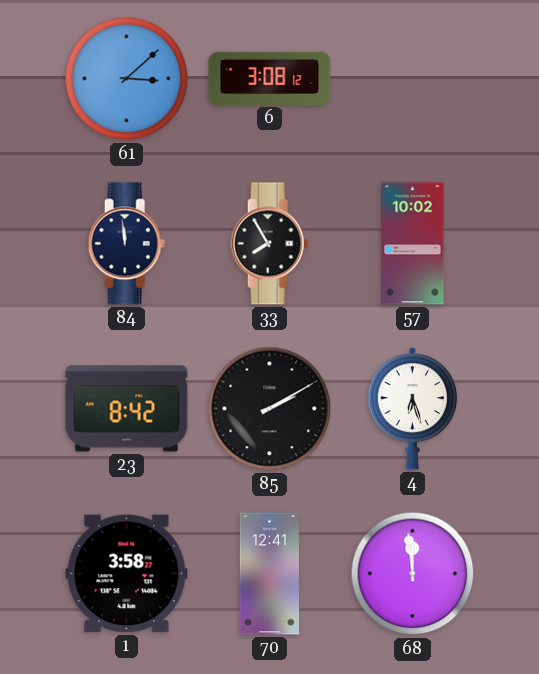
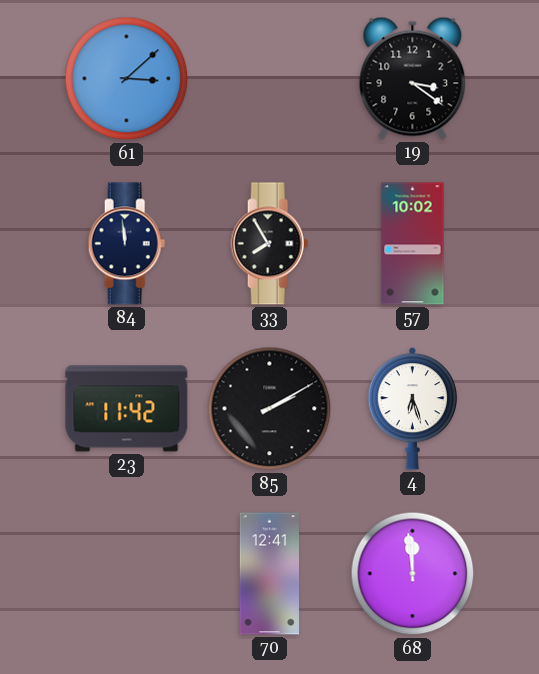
6: 3:08 -> none
19: none -> 3:21
23: 8:42 -> 11:42
1: 3:58 -> none
